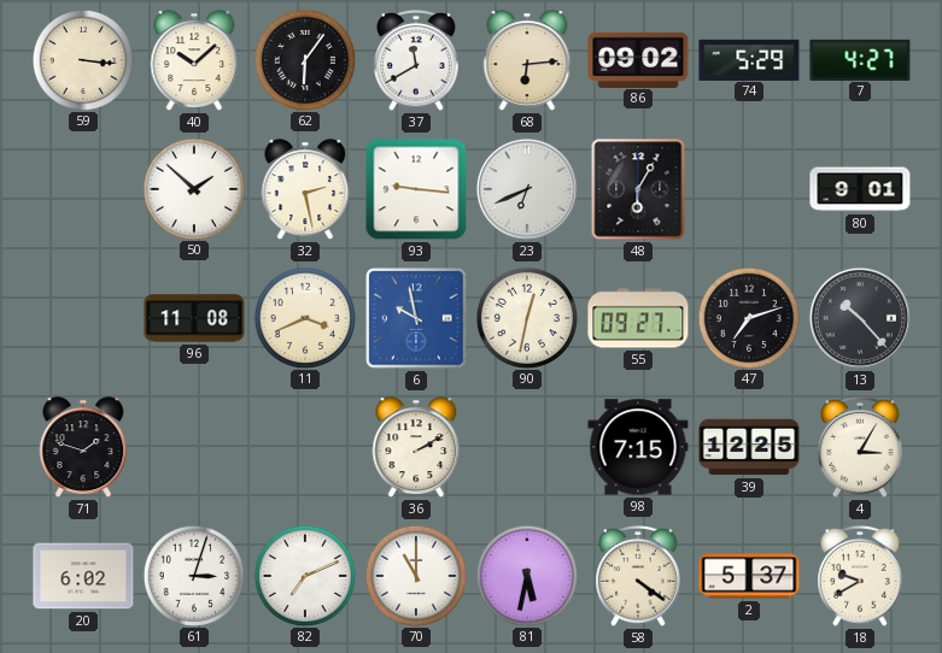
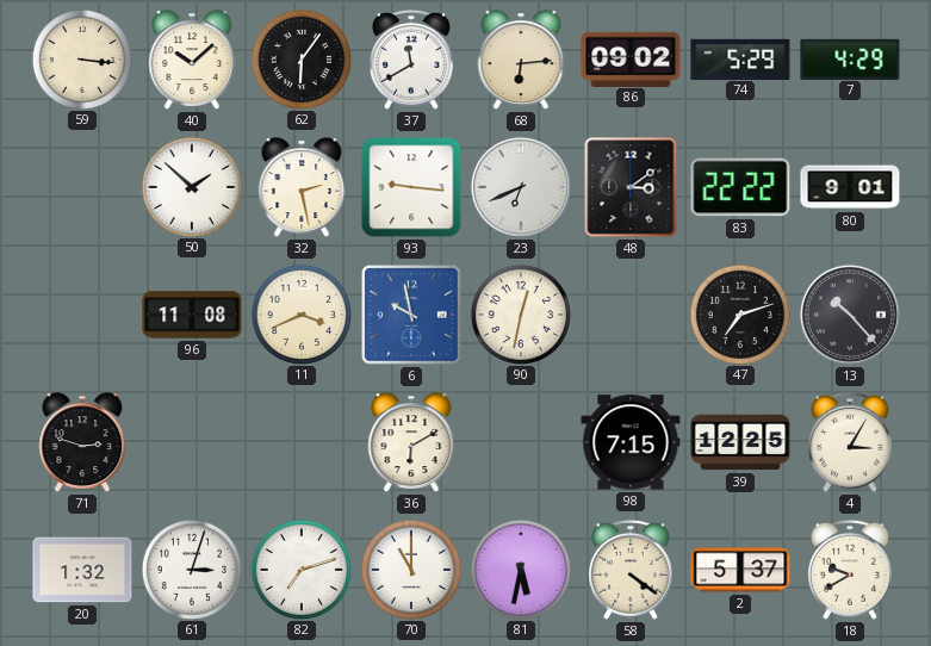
7: 4:27 -> 4:29
48: 6:05 -> 3:09
83: none -> 22:22
55: 09:27 -> none
71: 1:48 -> 2:48
36: 2:10 -> 6:10
20: 6:02 -> 1:32
82: 7:11 -> 7:12
